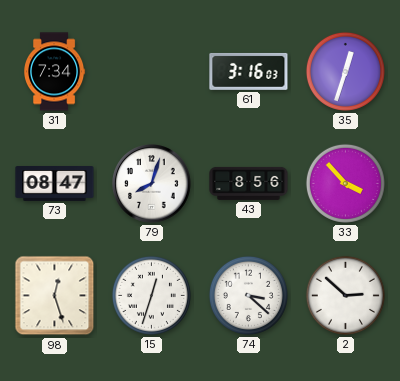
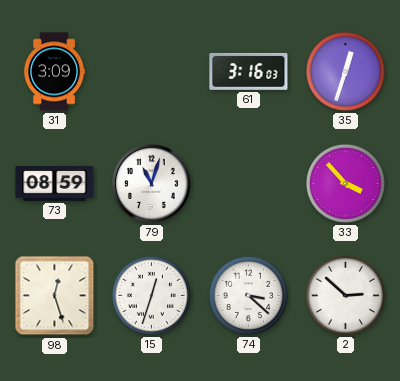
31: 7:34 -> 3:09
73: 08:47 -> 08:59
79: 8:03 -> 11:03
43: 8:56 -> none
